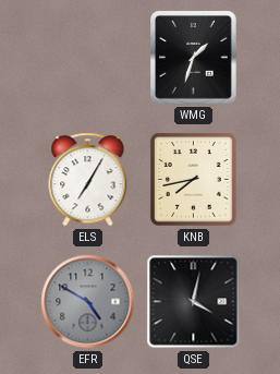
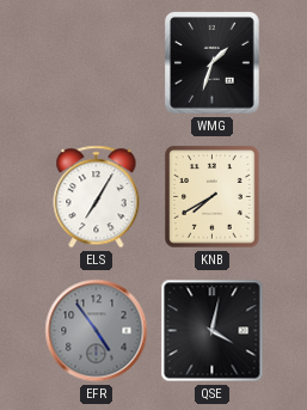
KNB: 7:43 -> 7:40
EFR: 4:50 -> 4:54
